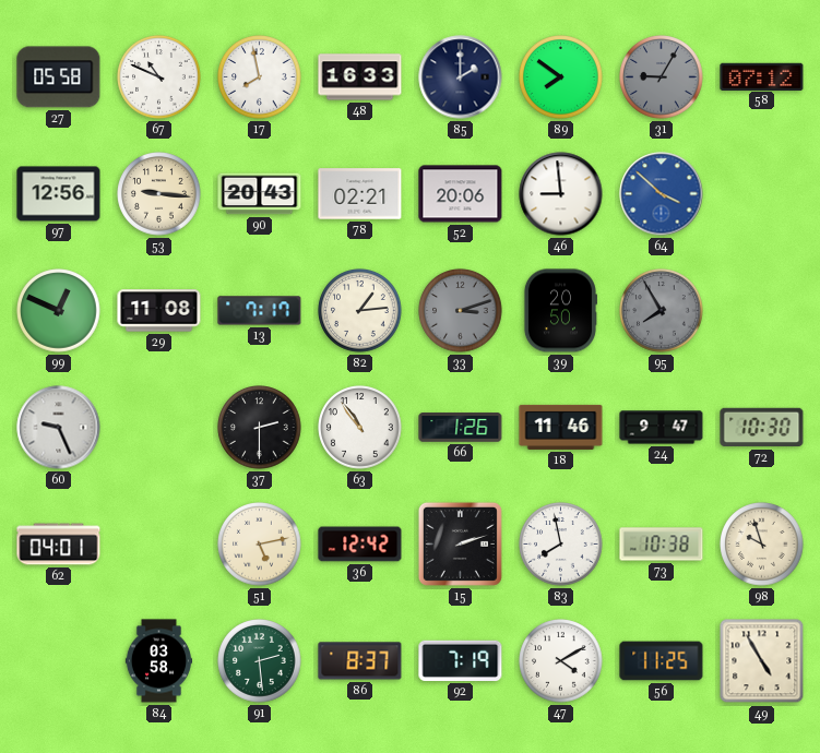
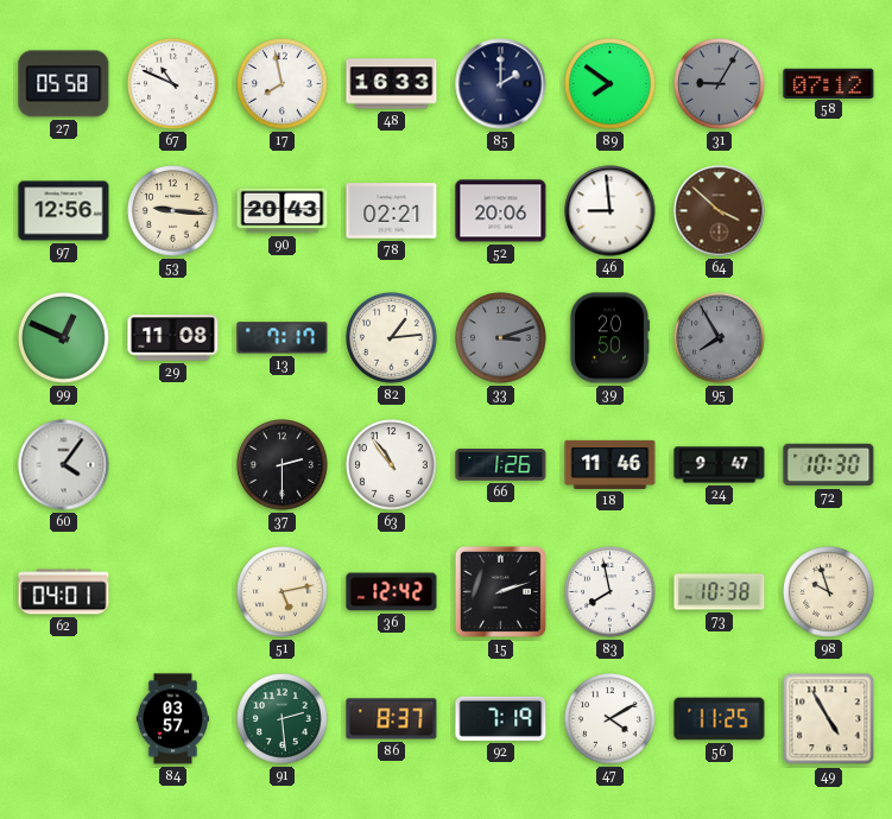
64 dial: blue -> brown
60: 9:26 -> 4:06
84: 03:58 -> 03:57
